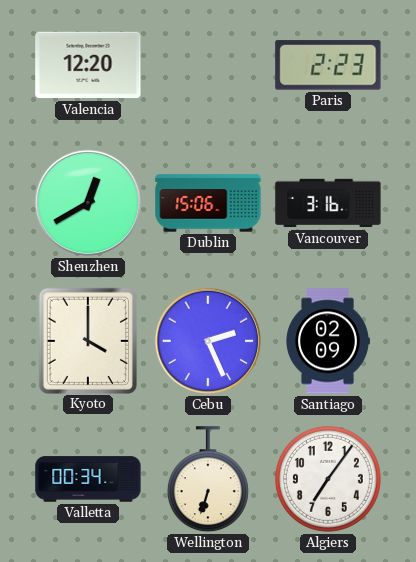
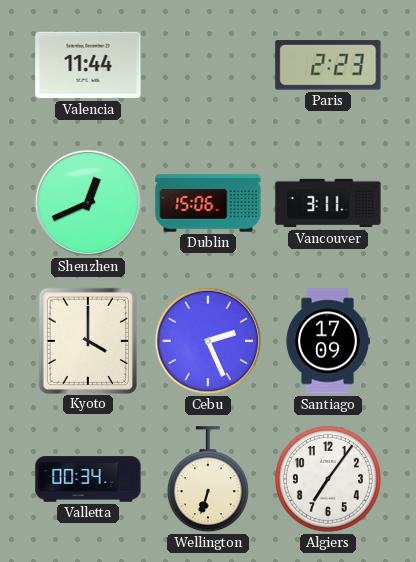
Valencia: 12:20 -> 11:44
Shenzhen: 12:40 -> 12:41
Vancouver: 3:16 -> 3:11
Santiago: 02:09 -> 17:09
